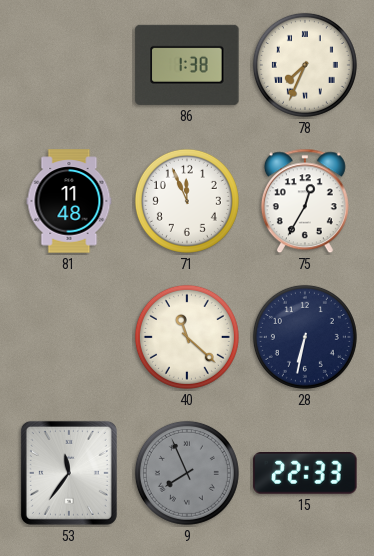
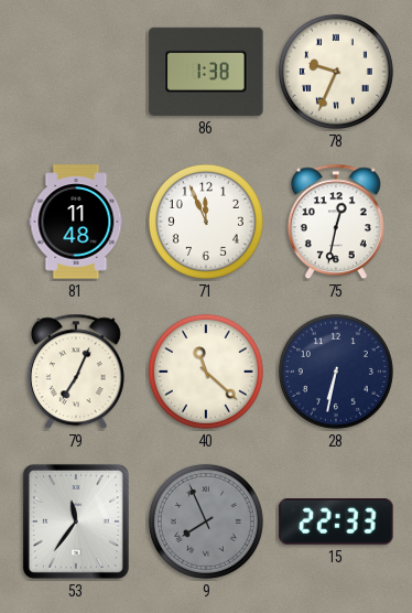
78: 7:34 -> 9:34
75: 12:35 -> 12:32
79: none -> 7:04
